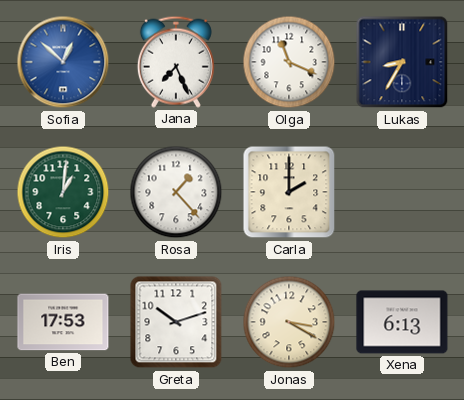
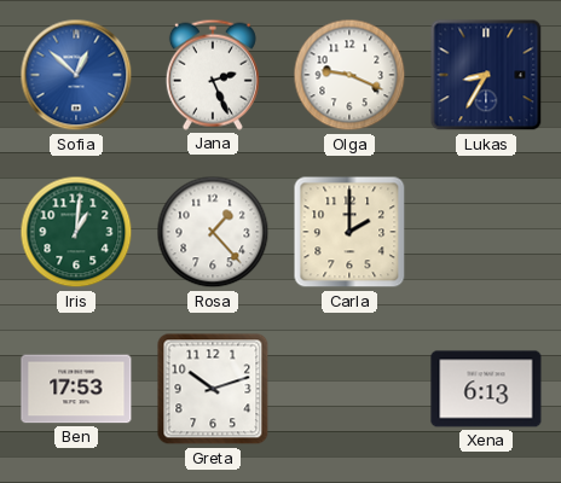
Jana: 7:26 -> 2:26
Olga: 11:19 -> 9:19
Jonas: 3:20 -> none
